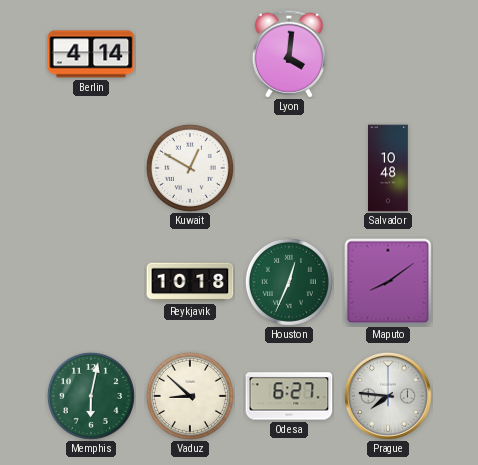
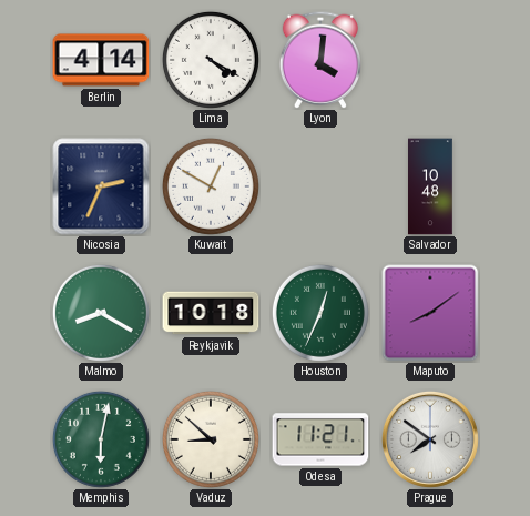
Lima: none -> 4:20
Nicosia: none -> 2:34
Malmo: none -> 8:20
Odesa: 6:27 -> 11:21
Prague: 7:46 -> 7:51
